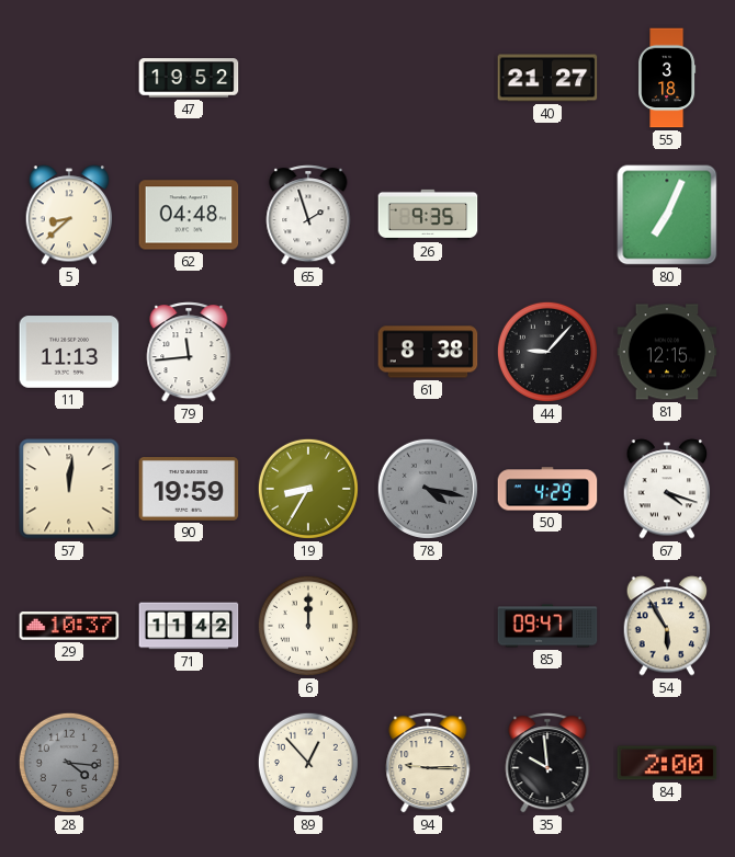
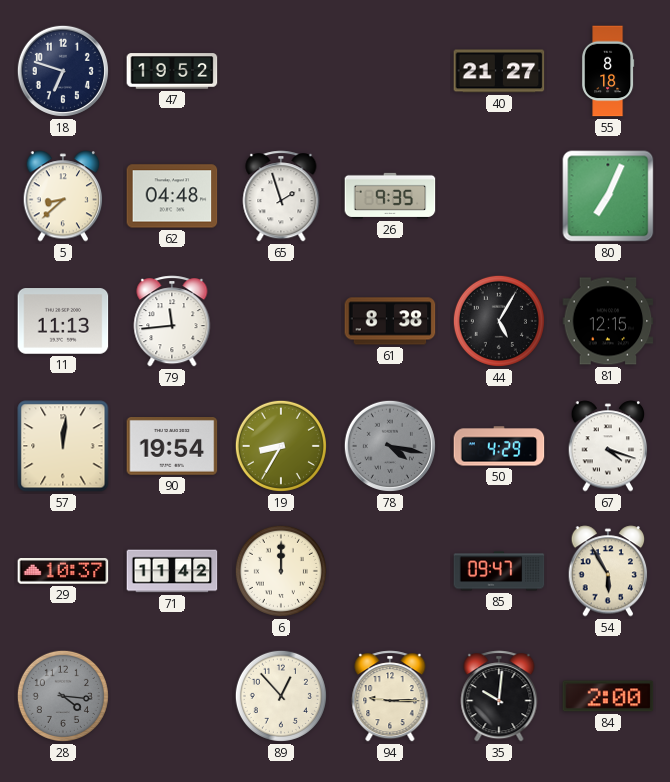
18: none -> 6:48
55: 3:18 -> 8:18
44: 9:07 -> 5:05
90: 19:59 -> 19:54
35: 9:59 -> 10:01
